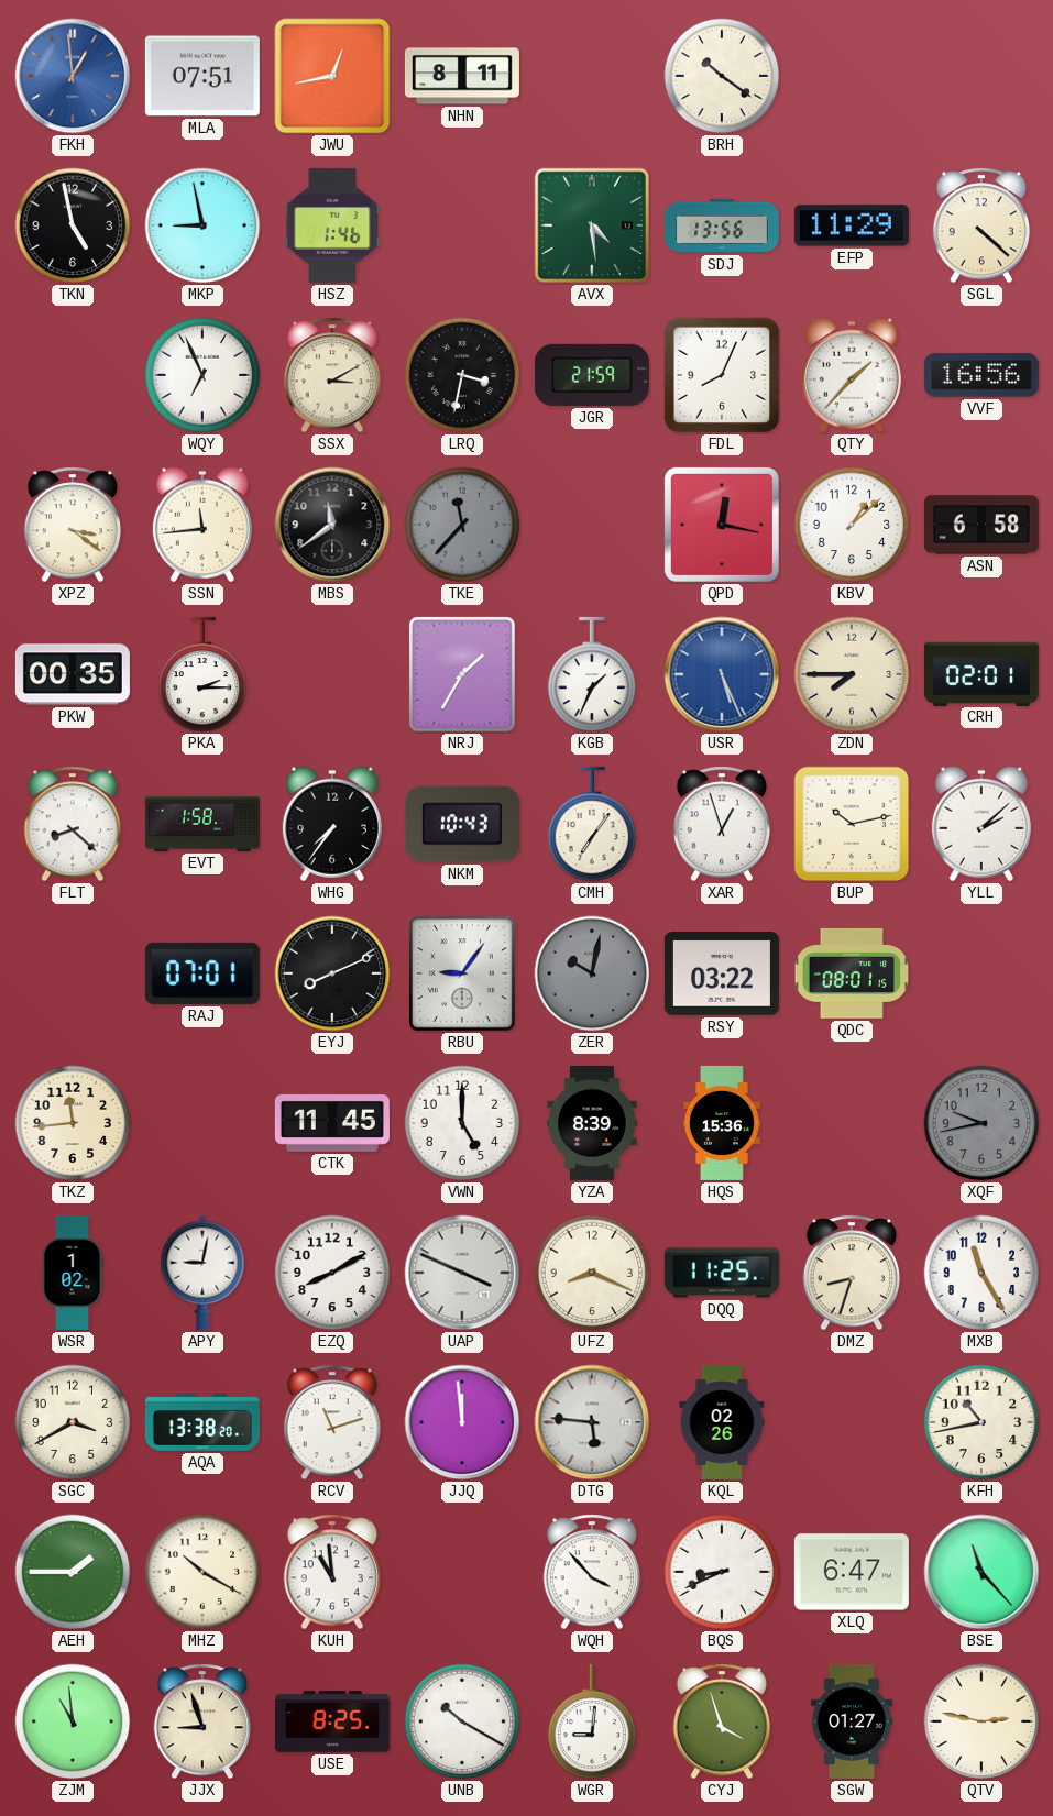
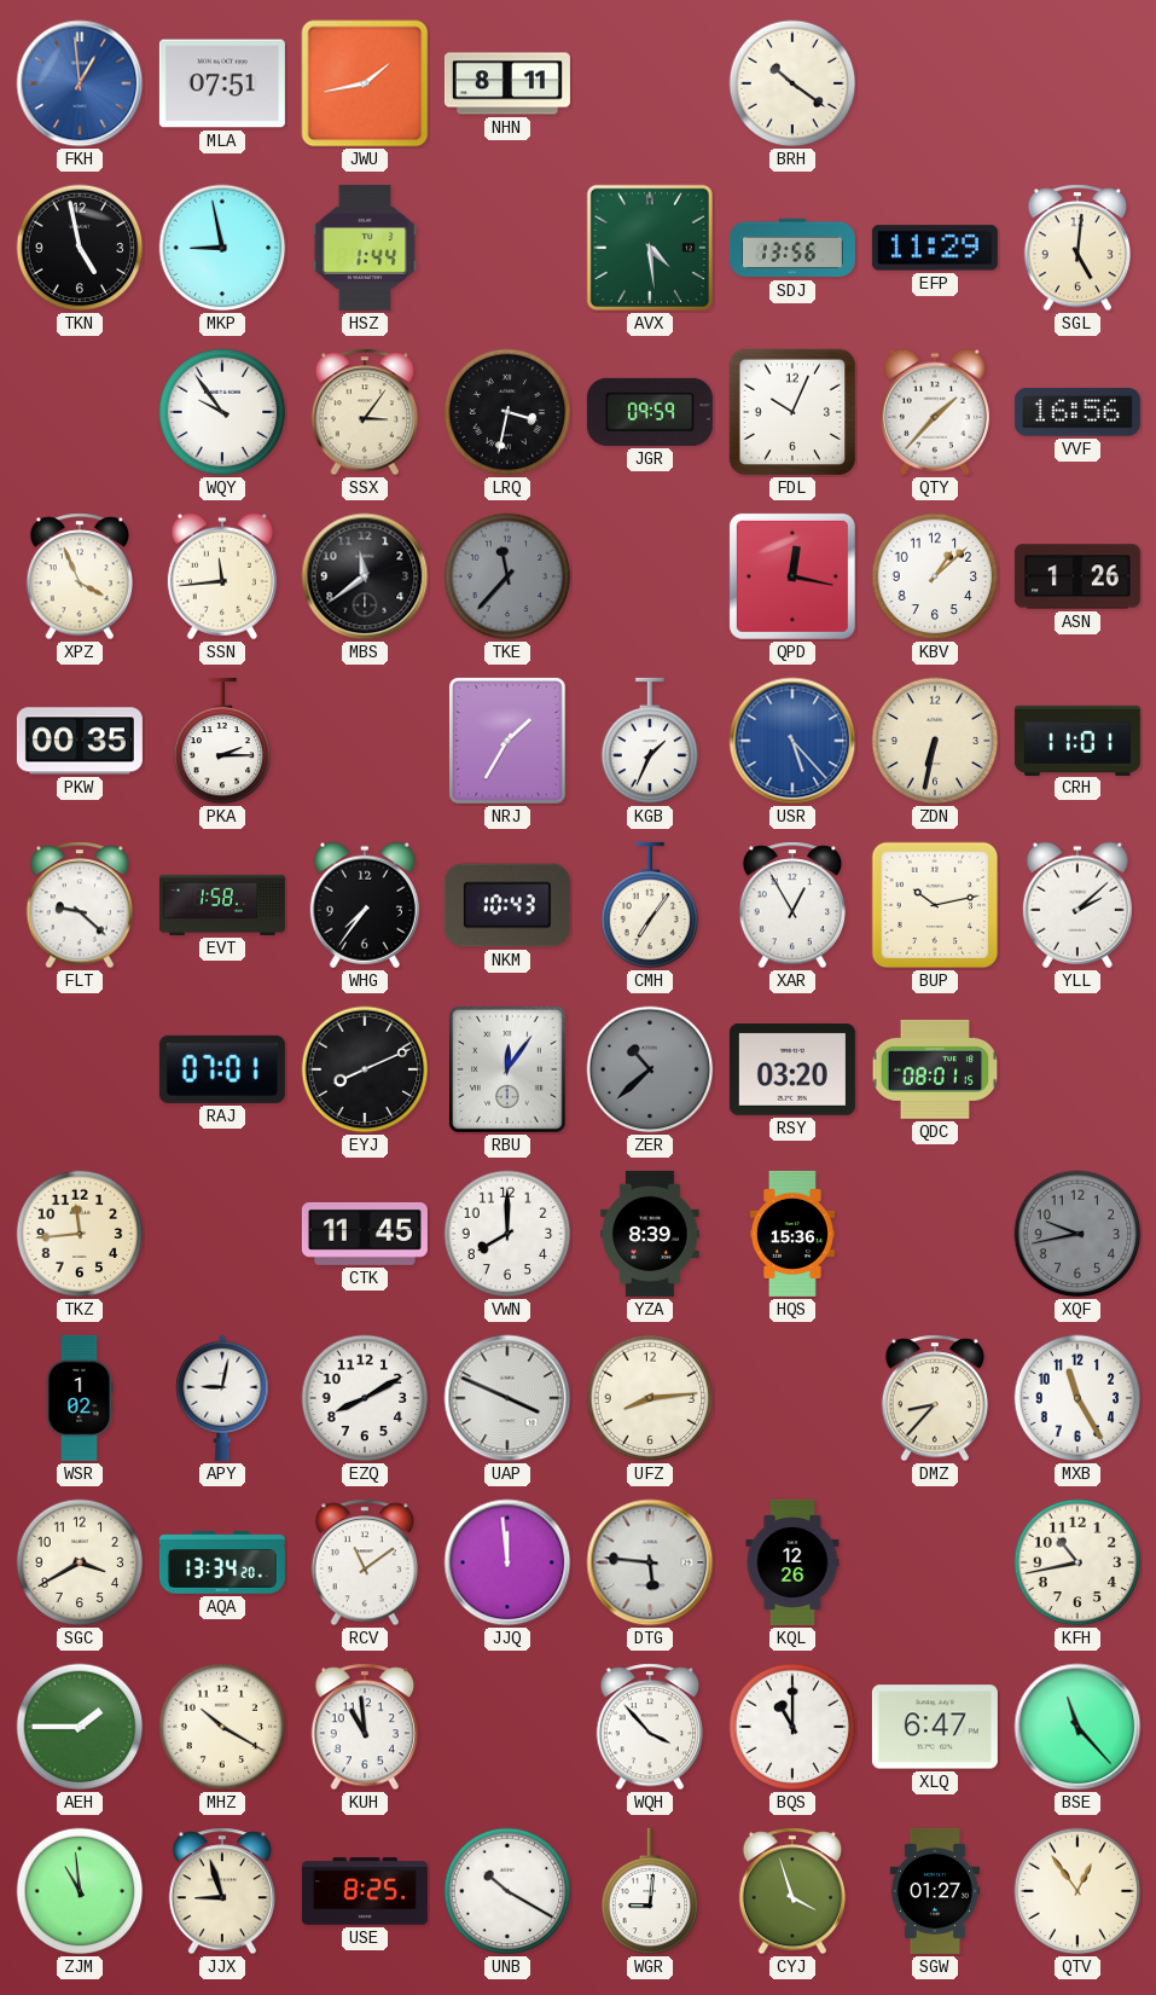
JWU: 12:43 -> 1:43
HSZ: 1:46 -> 1:44
SGL: 4:22 -> 5:01
WQY: 6:56 -> 9:54
SSX: 3:10 -> 3:06
JGR: 21:59 -> 09:59
FDL: 8:04 -> 10:04
XPZ: 3:21 -> 3:56
ASN: 6:58 -> 1:26
USR: 5:26 -> 5:23
ZDN: 7:45 -> 6:32
CRH: 02:01 -> 11:01
FLT: 8:22 -> 9:22
XAR: 12:57 -> 12:55
RBU: 9:06 -> 12:06
ZER: 10:02 -> 10:38
RSY: 03:22 -> 03:20
VWN: 5:00 -> 8:00
UFZ: 8:19 -> 8:14
DQQ: 11:25 -> none
DMZ: 8:33 -> 8:37
AQA: 13:38 -> 13:34
RCV: 11:12 -> 11:09
KQL: 02:26 -> 12:26
BQS: 8:41 -> 11:00
QTV: 2:47 -> 12:54
